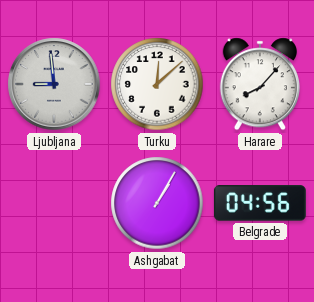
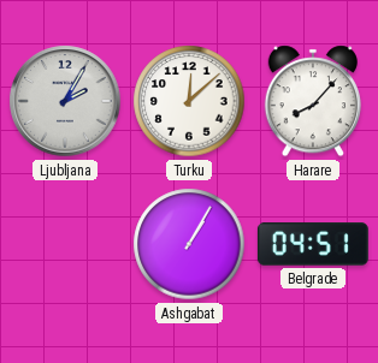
Ljubljana: 8:59 -> 2:05
Belgrade: 04:56 -> 04:51
